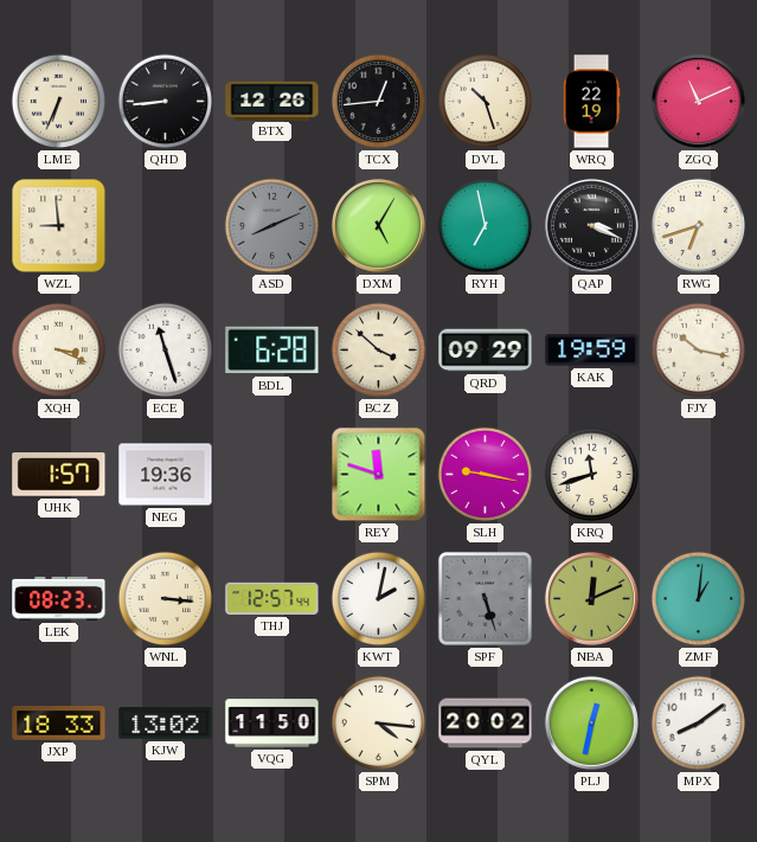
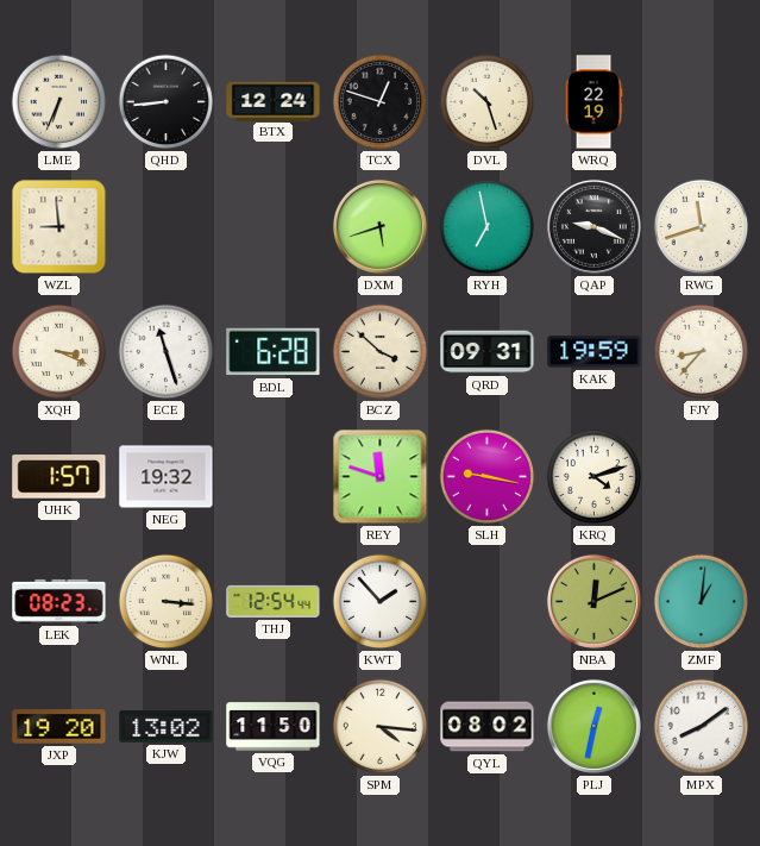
BTX: 12:26 -> 12:24
TCX: 12:44 -> 12:48
ZGQ: 11:11 -> none
ASD: 8:11 -> none
DXM: 5:05 -> 5:42
QAP: 3:19 -> 9:19
RWG: 6:42 -> 11:42
QRD: 09:29 -> 09:31
FJY: 10:17 -> 8:37
NEG: 19:36 -> 19:32
KRQ: 11:42 -> 4:12
THJ: 12:57 -> 12:54
KWT: 2:02 -> 1:53
SPF: 5:27 -> none
JXP: 18:33 -> 19:20
QYL: 20:02 -> 08:02
